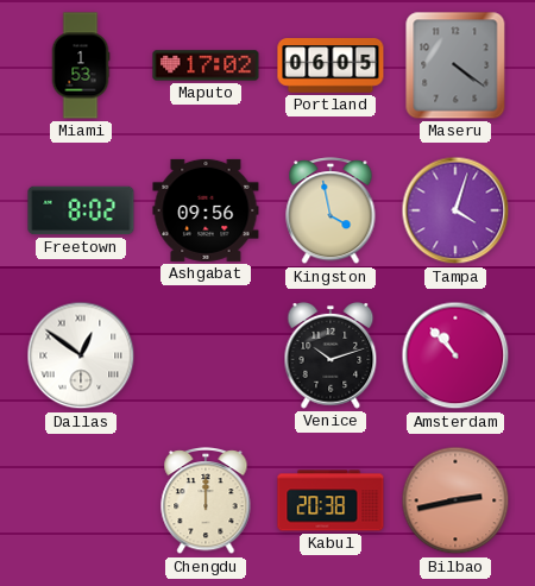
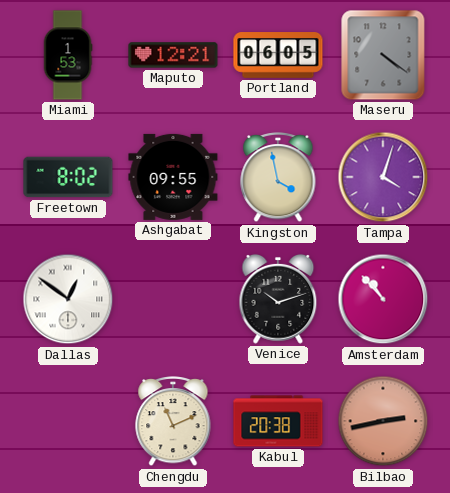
Maputo: 17:02 -> 12:21
Ashgabat: 09:56 -> 09:55
Chengdu: 12:00 -> 11:11
